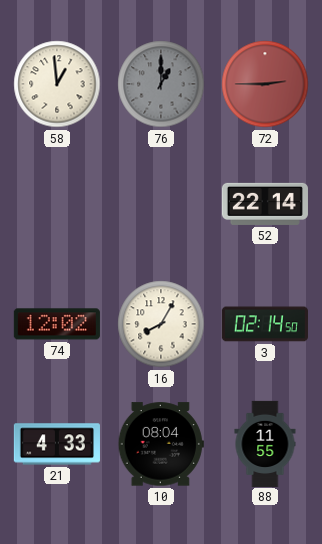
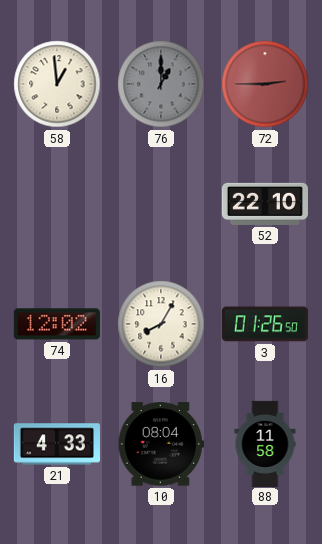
52: 22:14 -> 22:10
3: 02:14 -> 01:26
88: 11:55 -> 11:58
